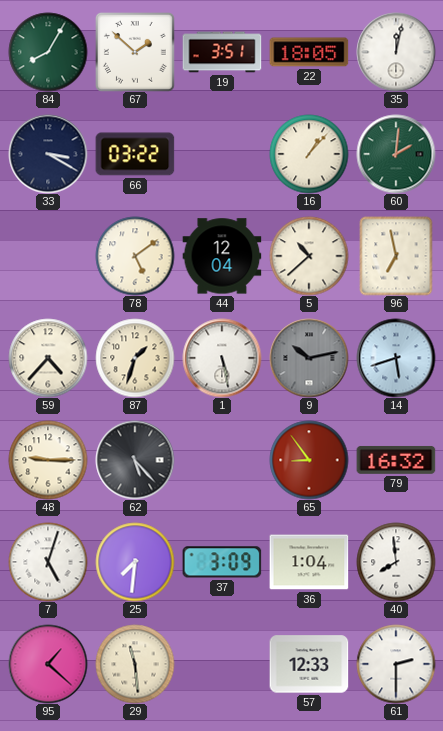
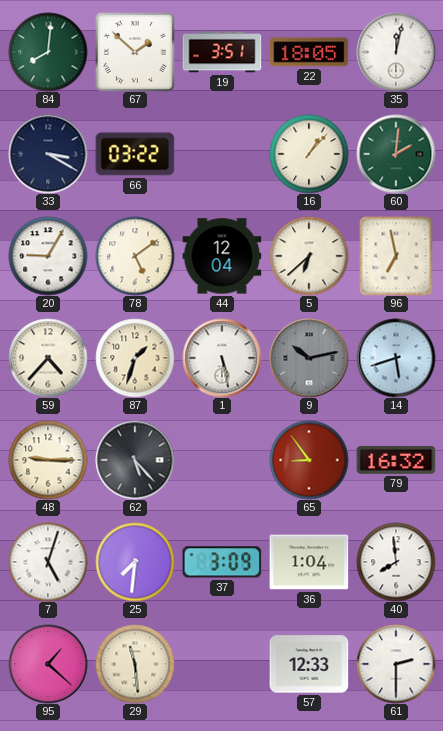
84: 8:05 -> 8:01
20: none -> 9:05
5: 10:38 -> 6:38
